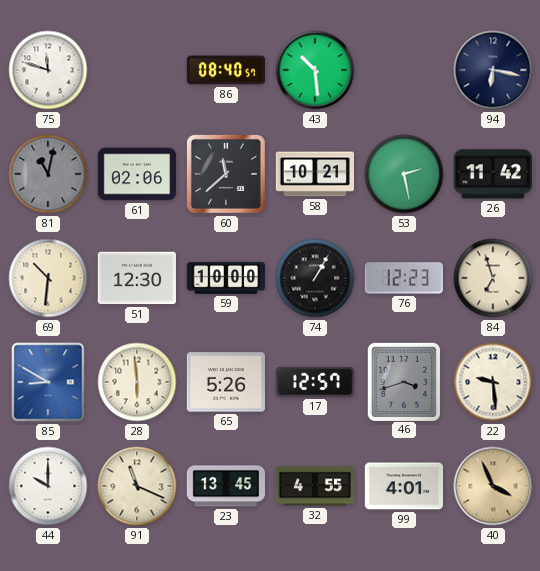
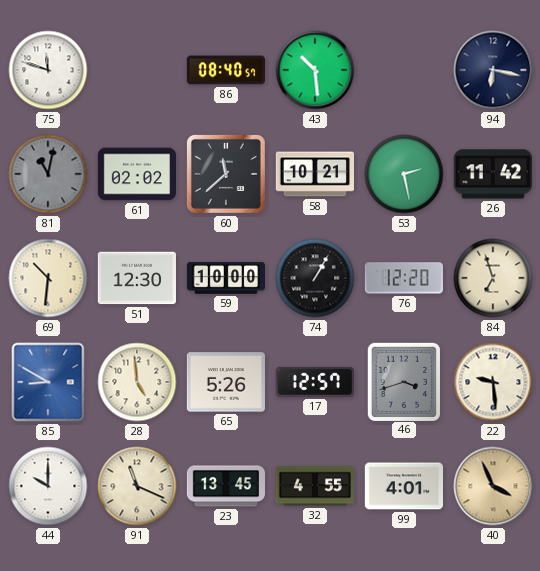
61: 02:06 -> 02:02
76: 12:23 -> 12:20
28: 5:59 -> 4:59
